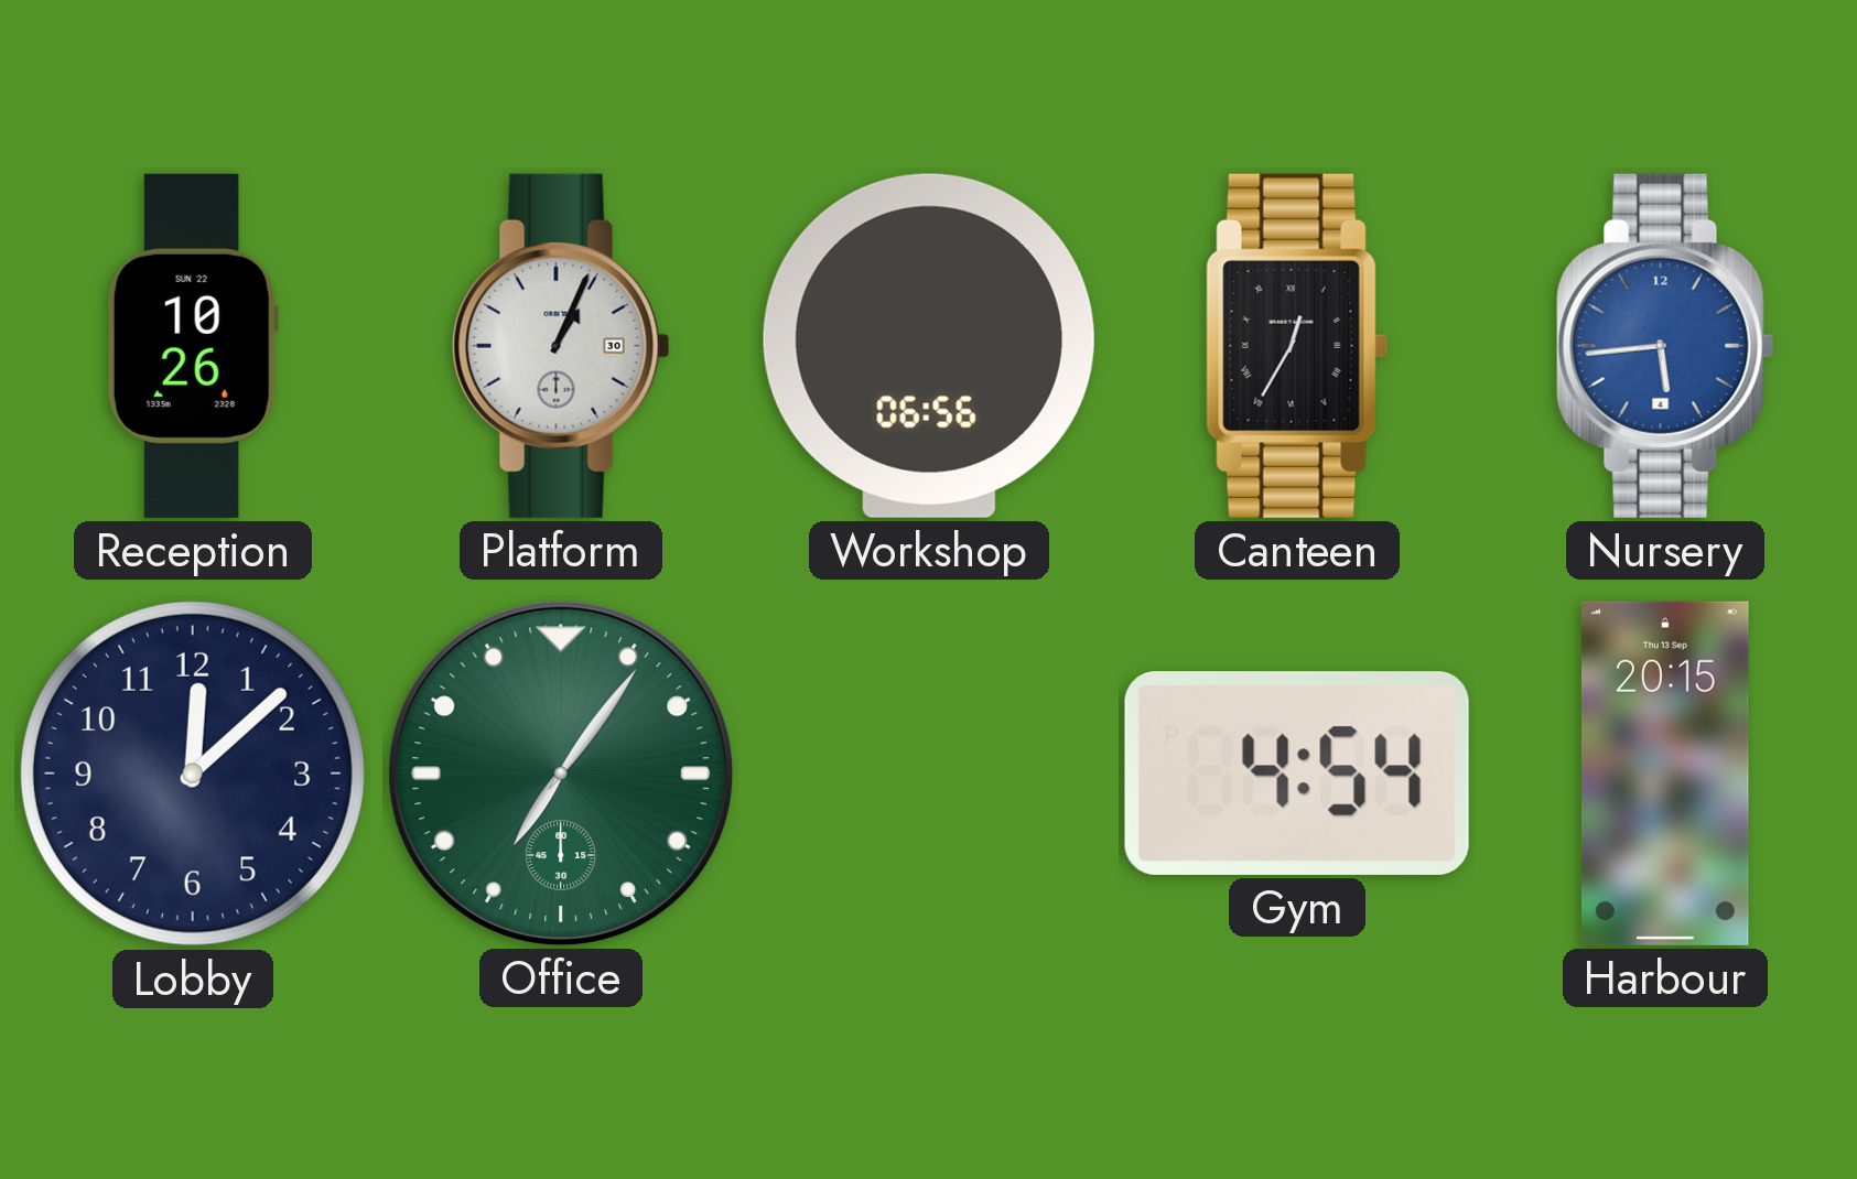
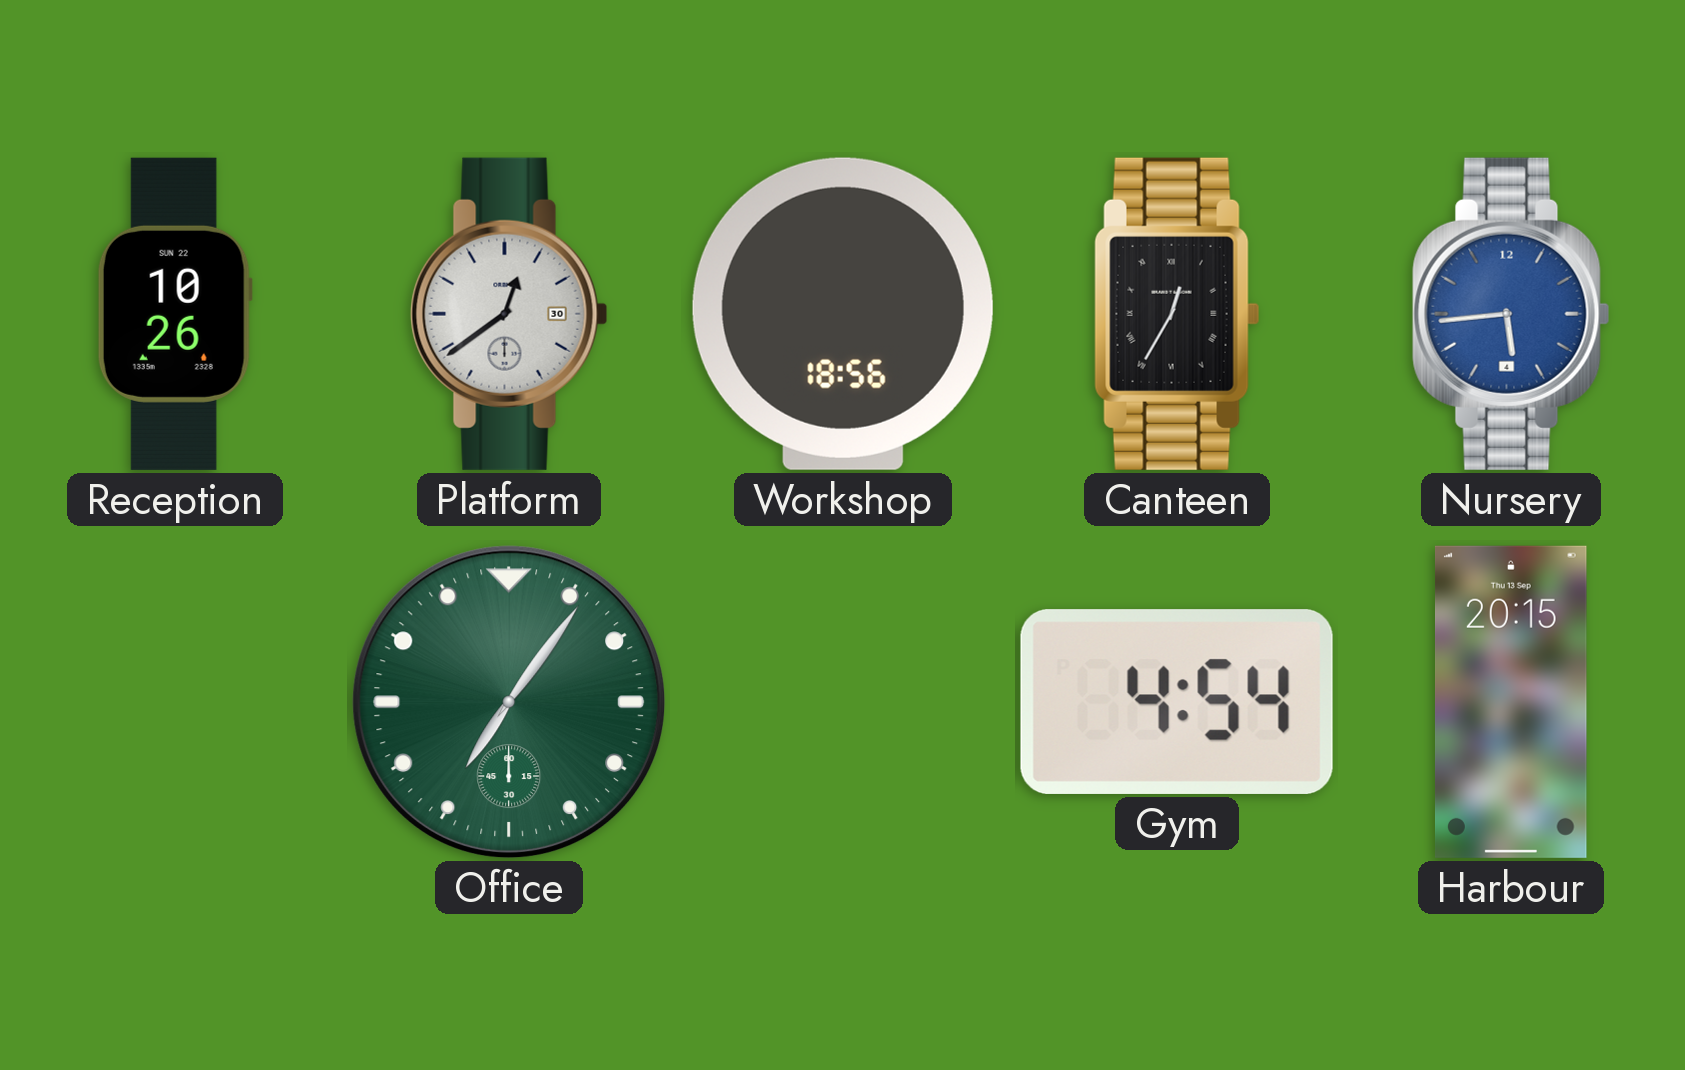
Platform: 1:04 -> 12:39
Workshop: 06:56 -> 18:56
Lobby: 12:08 -> none
